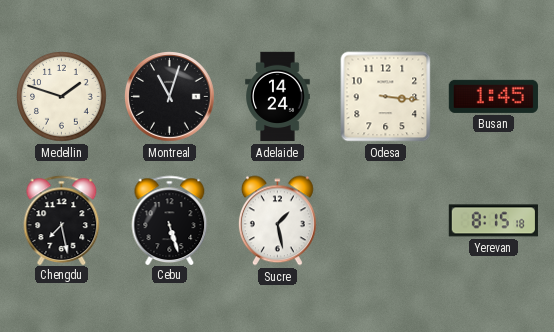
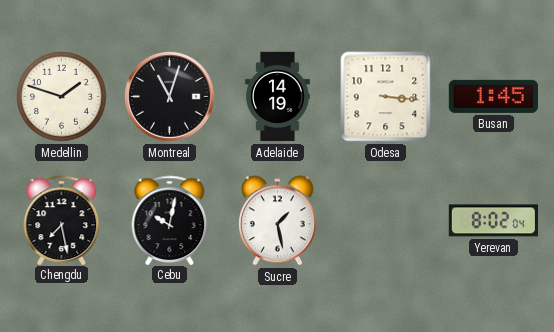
Adelaide: 14:24 -> 14:19
Cebu: 5:27 -> 10:02
Yerevan: 8:15 -> 8:02
